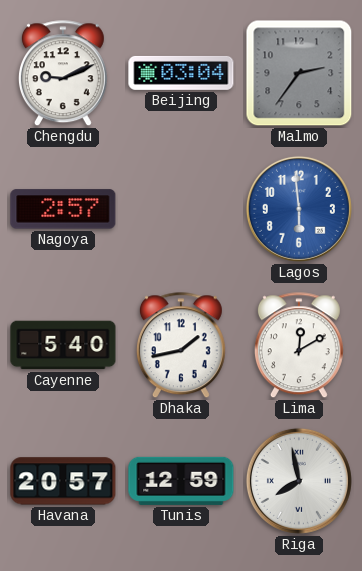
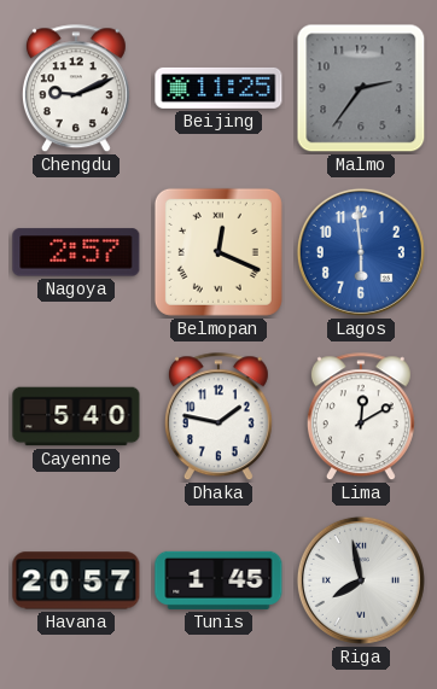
Beijing: 03:04 -> 11:25
Belmopan: none -> 12:19
Dhaka: 1:43 -> 1:47
Tunis: 12:59 -> 1:45
